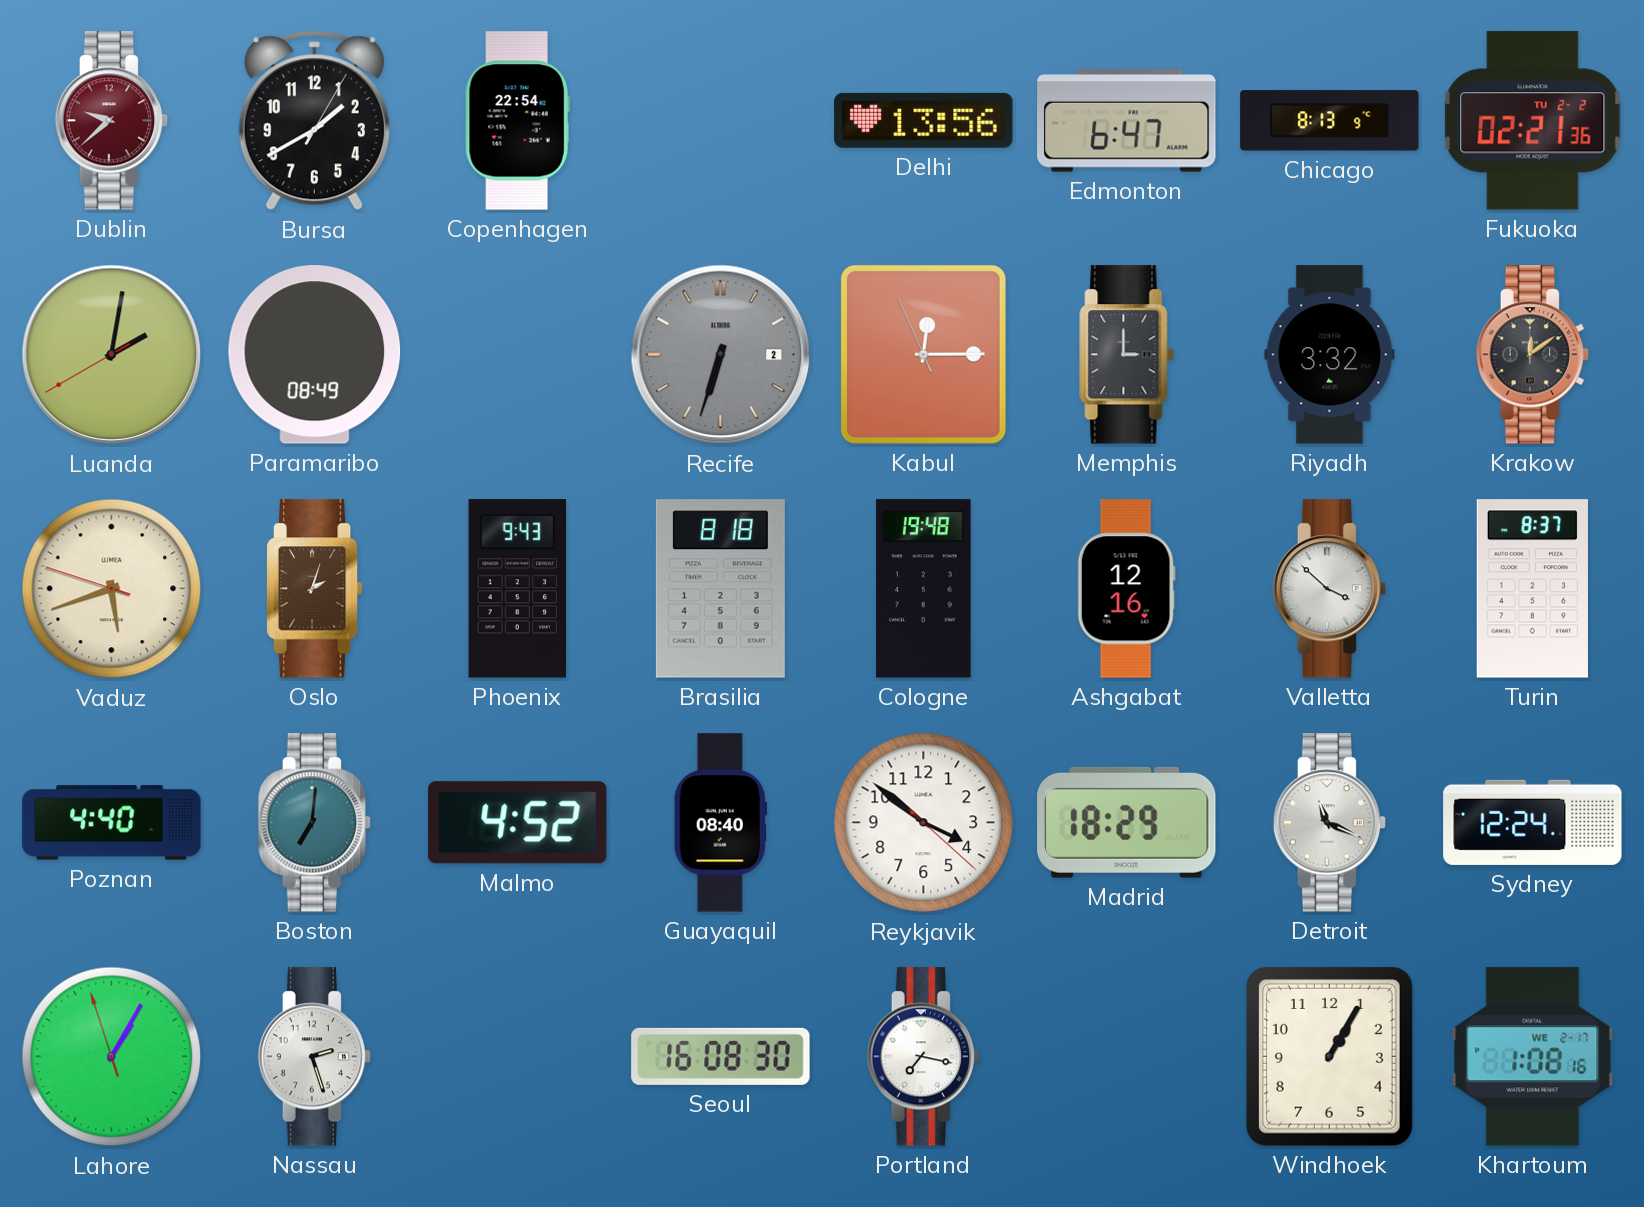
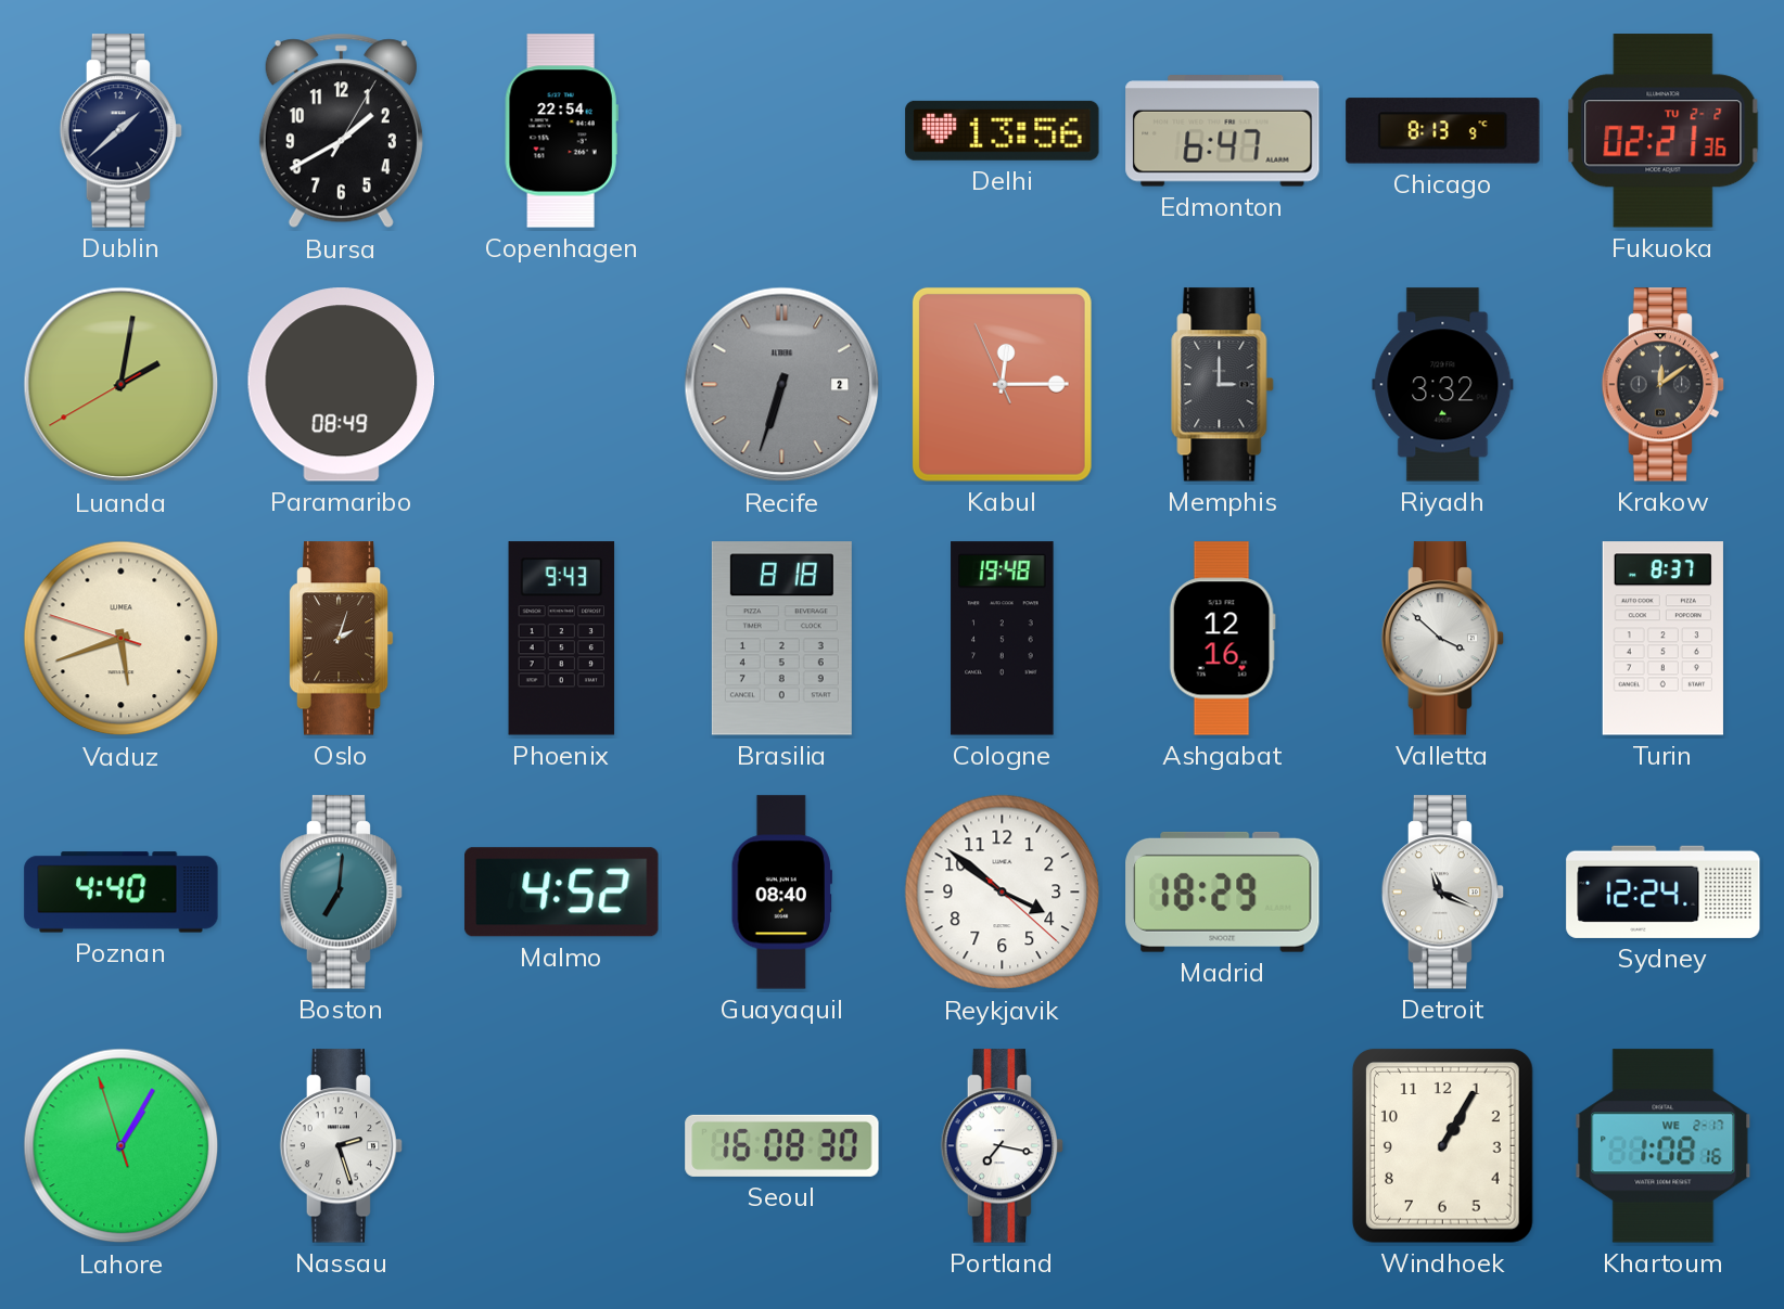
Dublin: 9:38 -> 1:38
Dublin dial: burgundy -> navy
